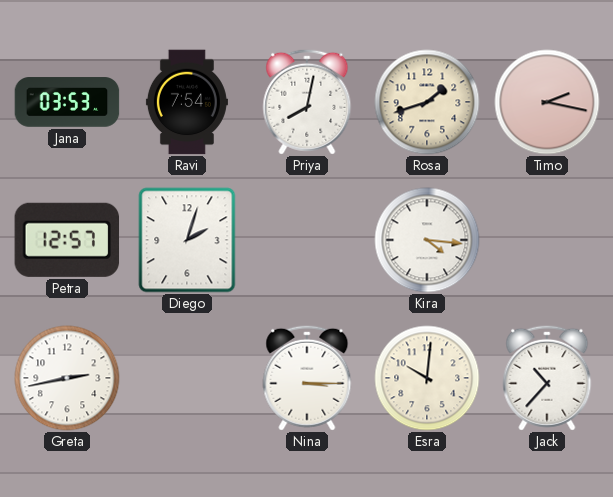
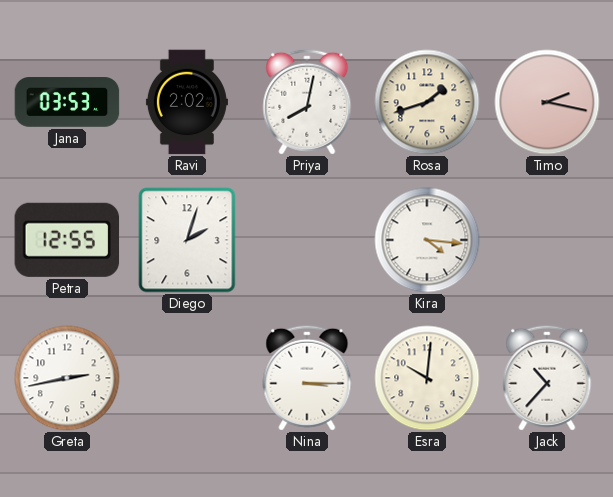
Ravi: 7:54 -> 2:02
Petra: 12:57 -> 12:55
